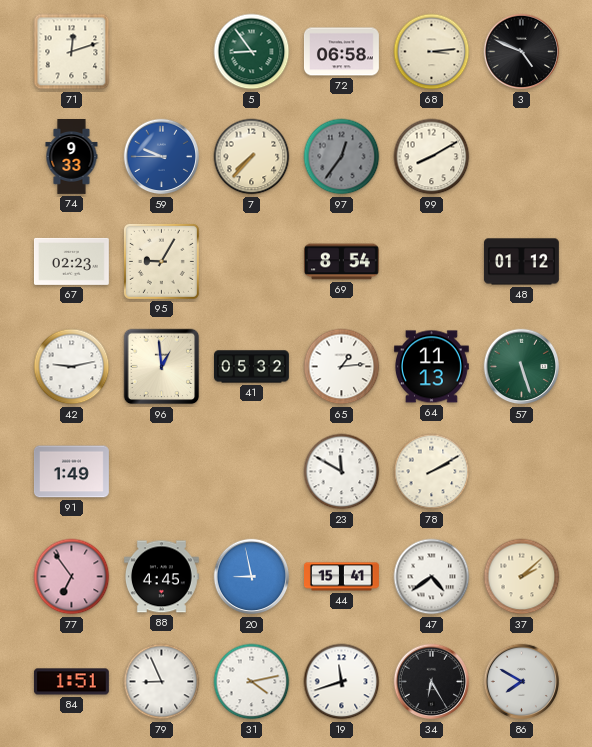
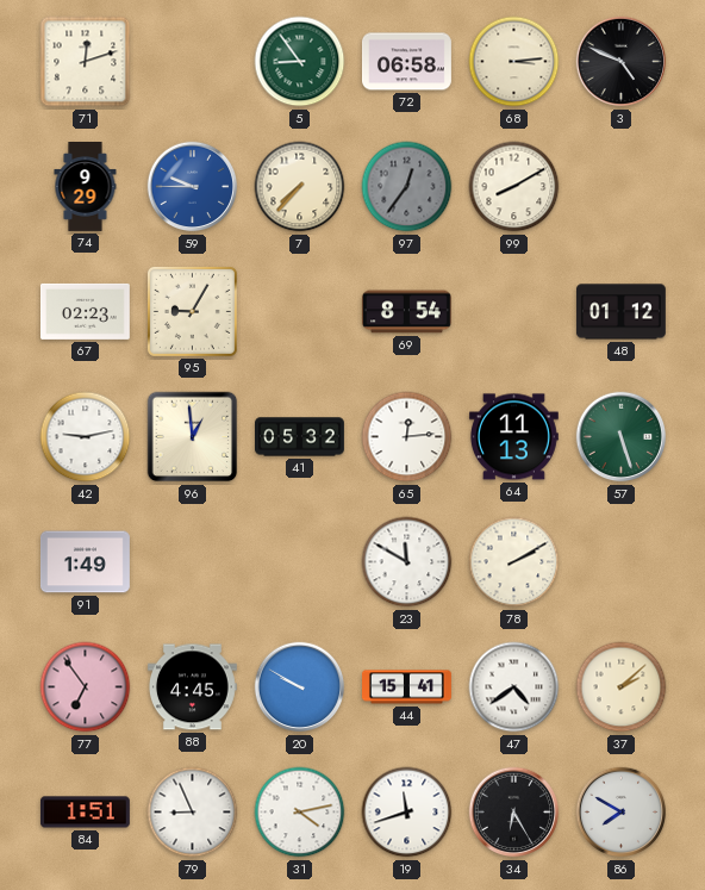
74: 9:33 -> 9:29
65: 1:14 -> 12:14
20: 8:58 -> 9:50
